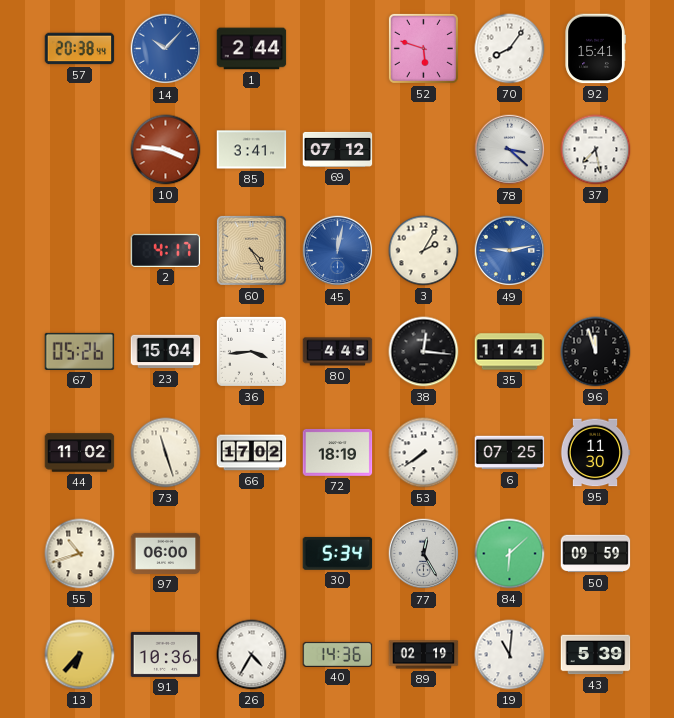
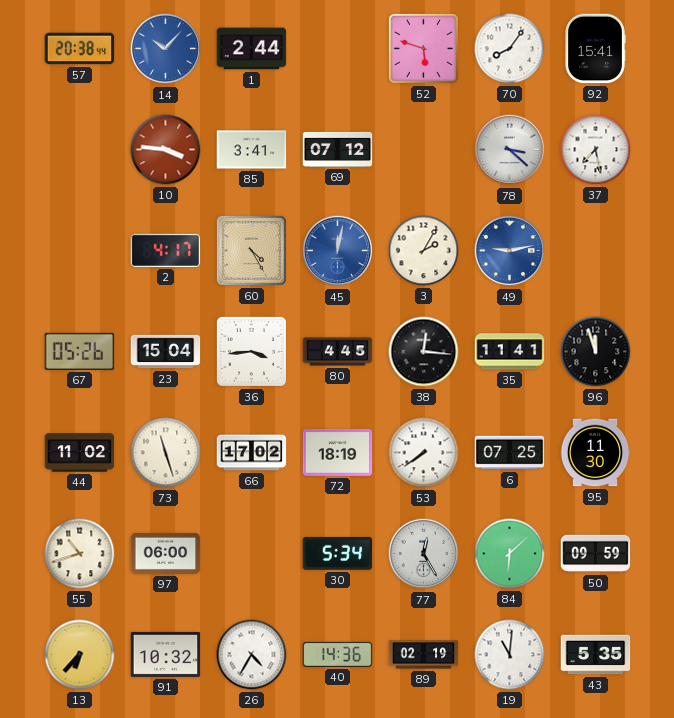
91: 10:36 -> 10:32
43: 5:39 -> 5:35
